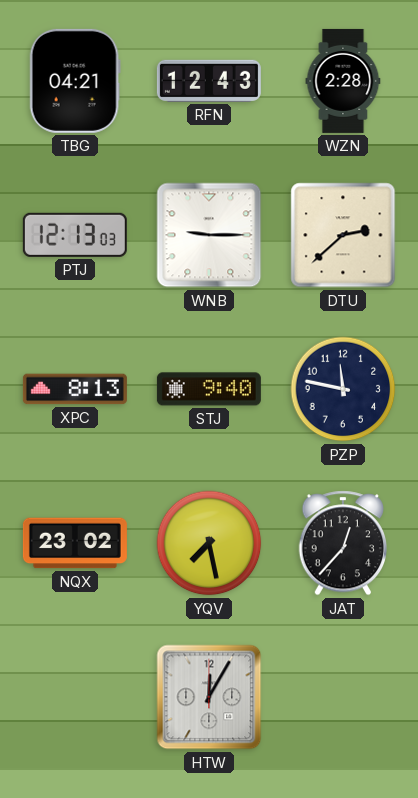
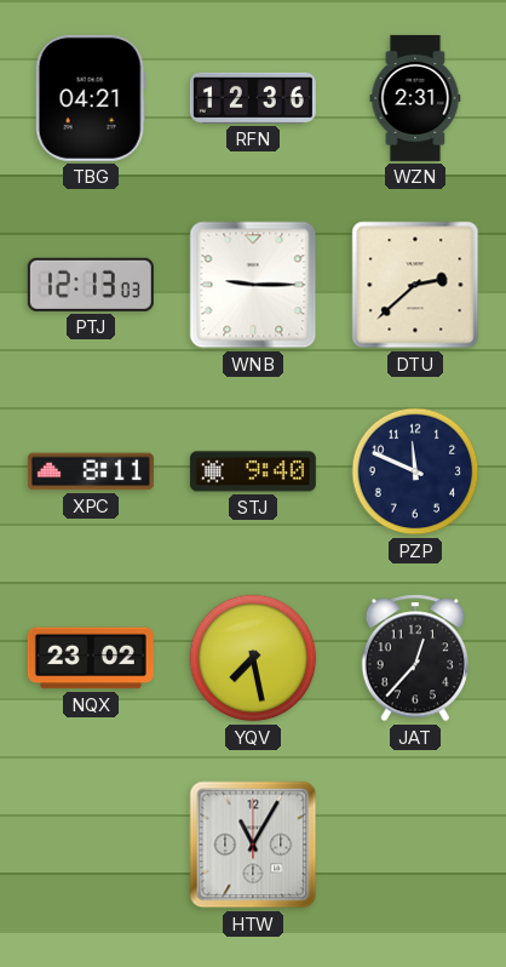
RFN: 12:43 -> 12:36
WZN: 2:28 -> 2:31
XPC: 8:13 -> 8:11
PZP: 11:47 -> 11:49
HTW: 12:05 -> 11:05
